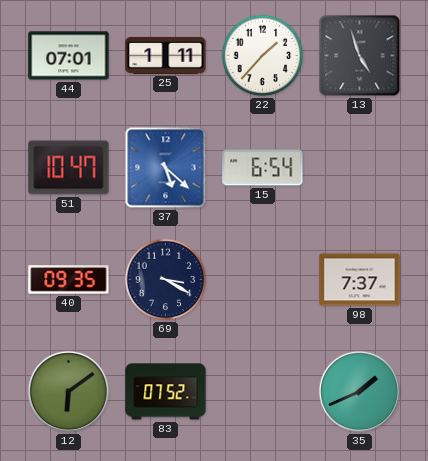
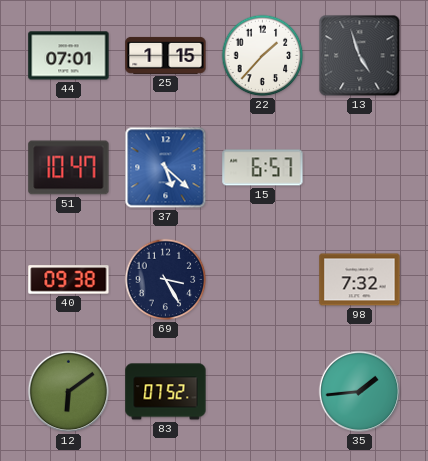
25: 1:11 -> 1:15
15: 6:54 -> 6:57
40: 09:35 -> 09:38
69: 3:20 -> 3:25
98: 7:37 -> 7:32
35: 1:41 -> 1:44
